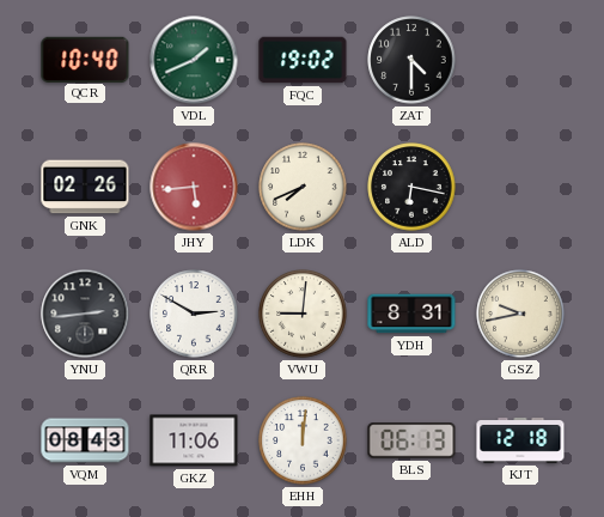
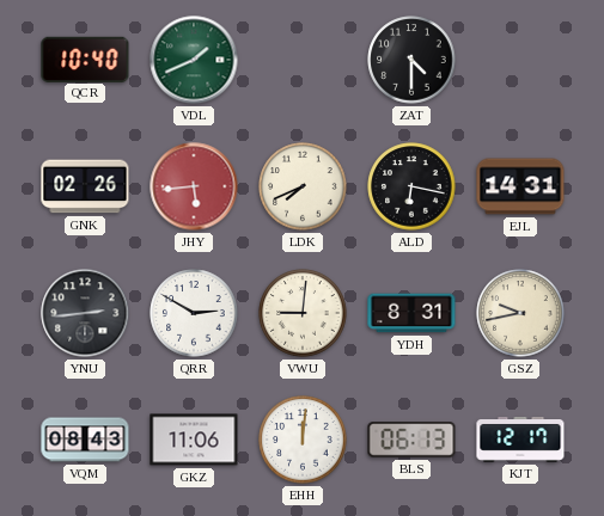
FQC: 19:02 -> none
EJL: none -> 14:31
KJT: 12:18 -> 12:17
